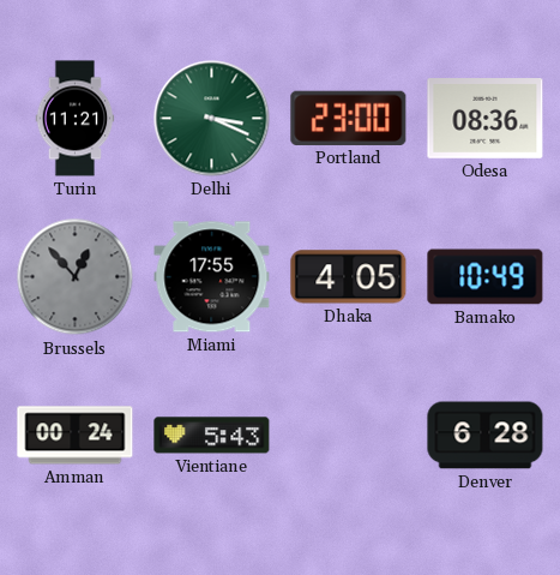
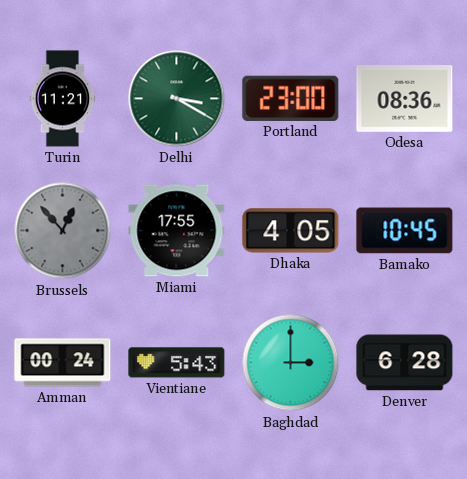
Delhi: 3:19 -> 3:20
Bamako: 10:49 -> 10:45
Baghdad: none -> 3:00
